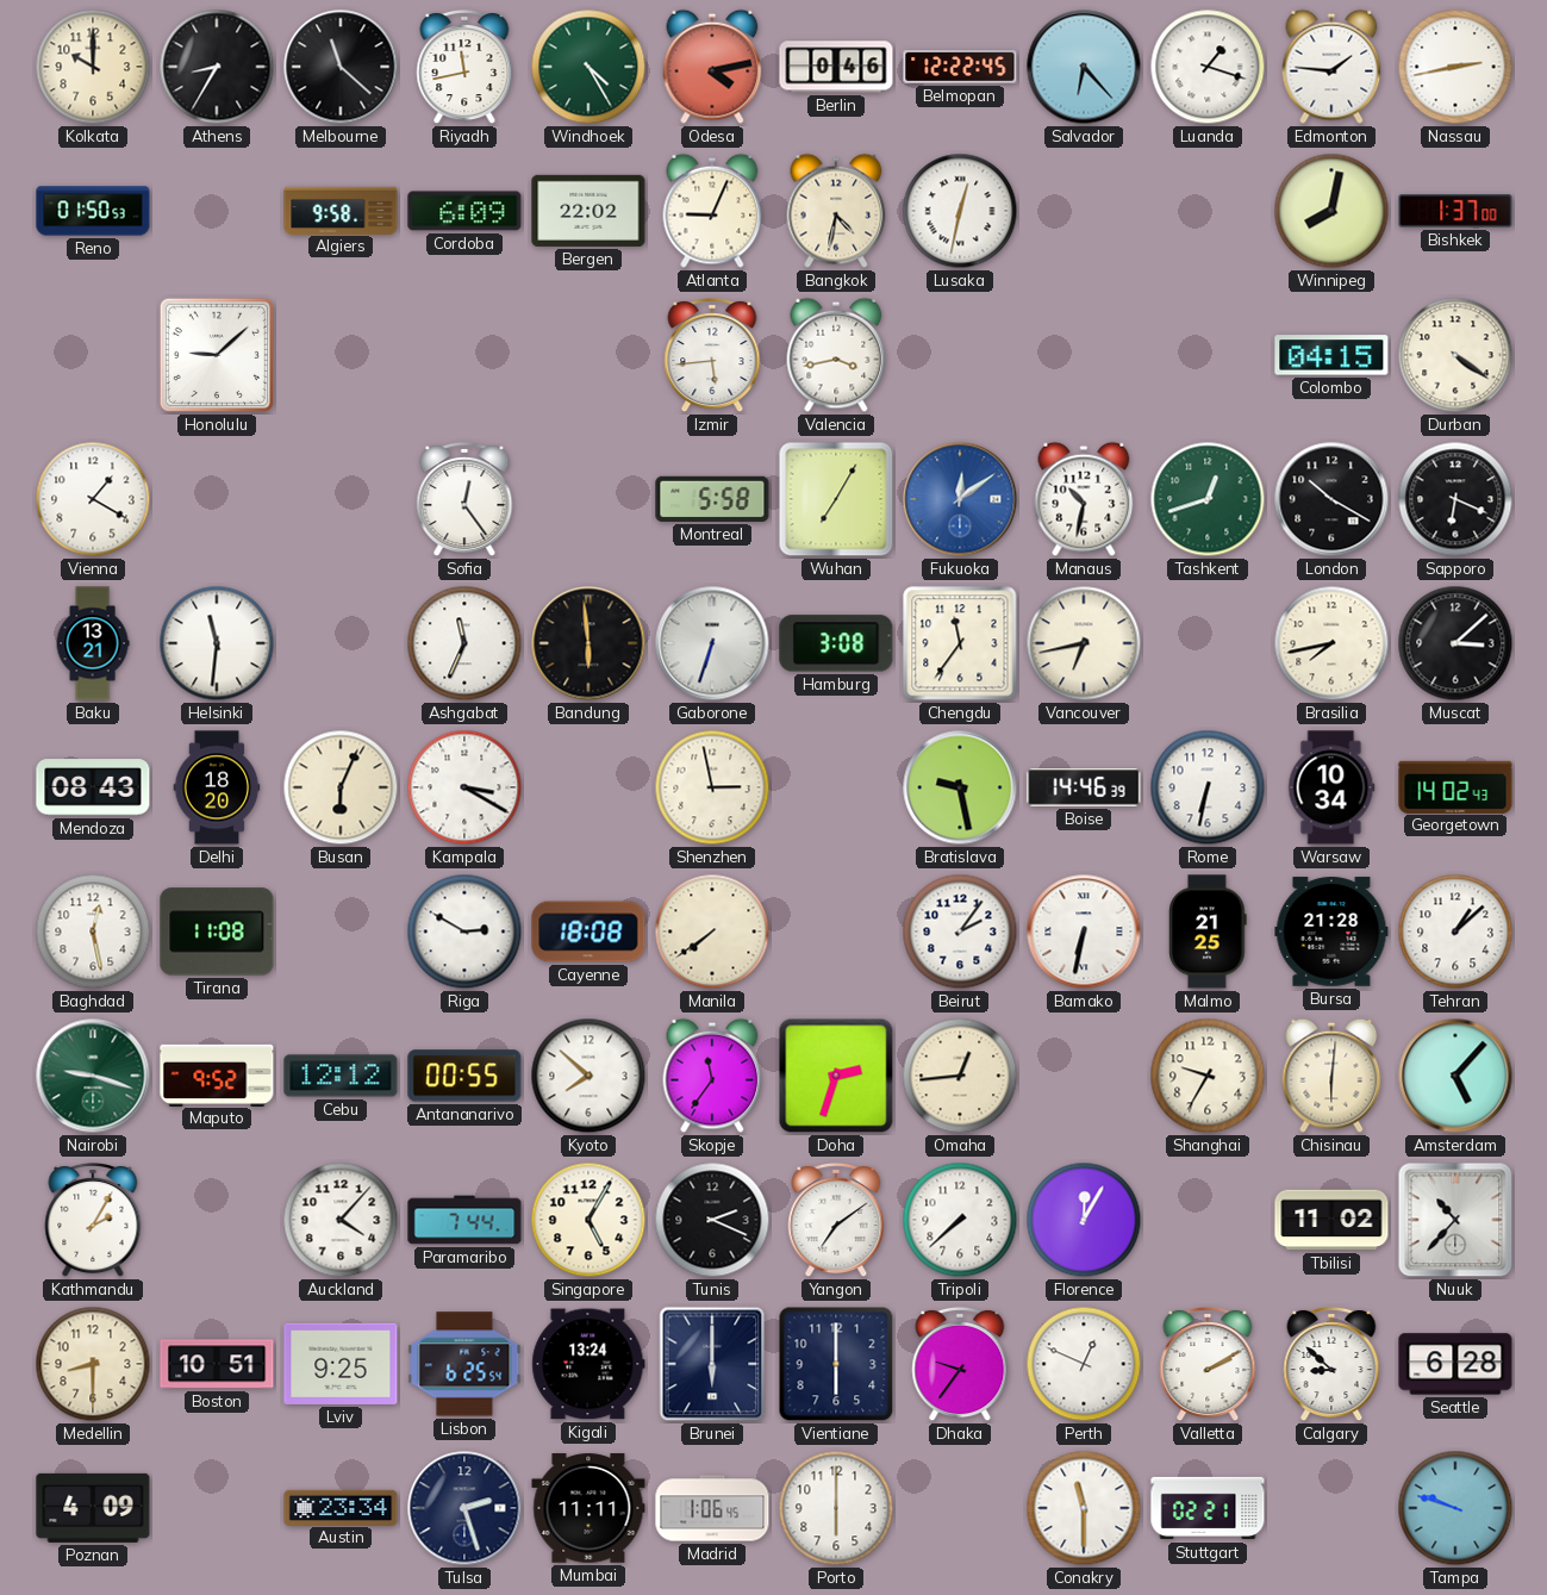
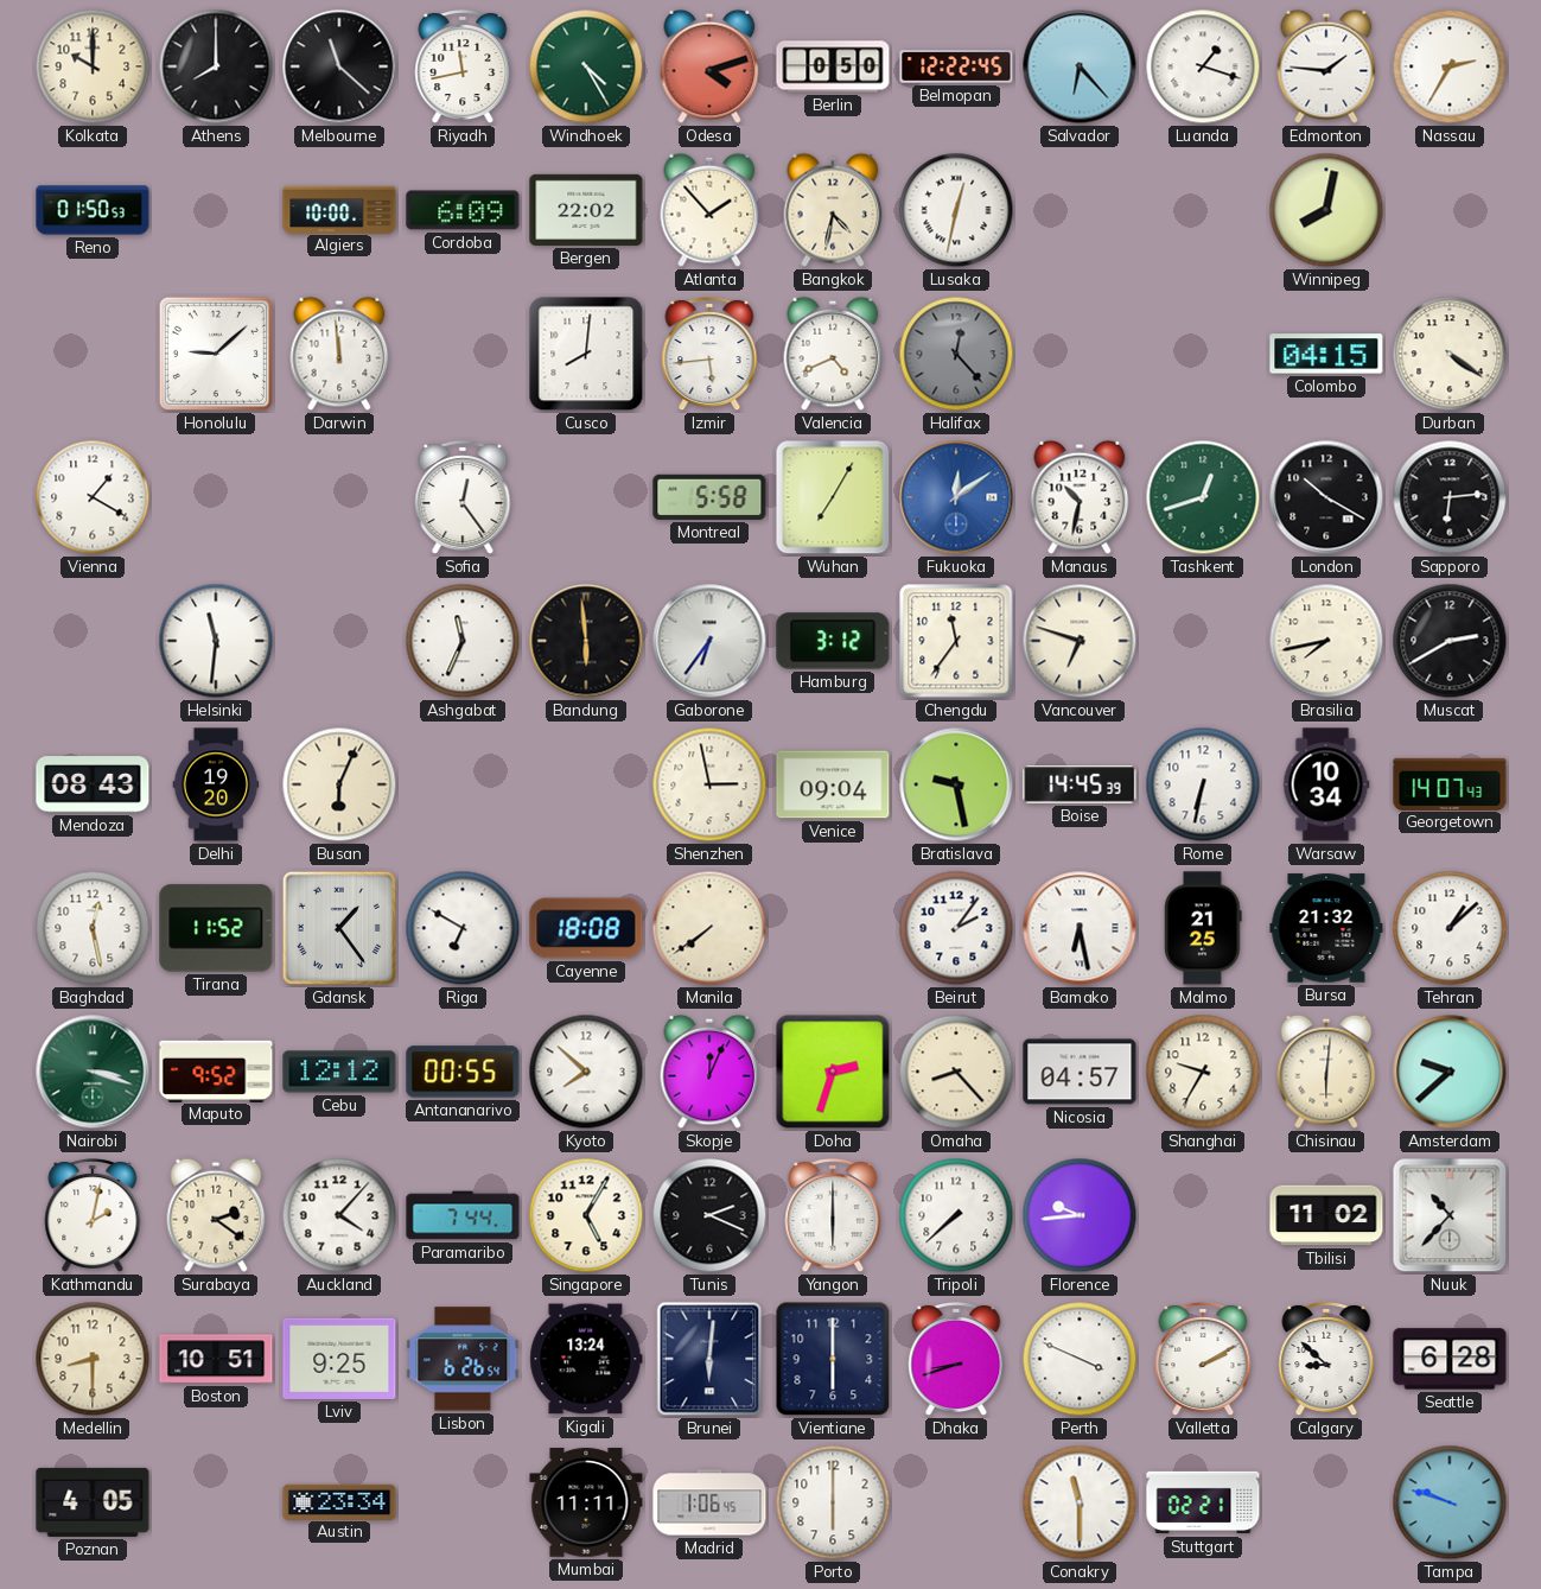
Athens: 8:35 -> 8:00
Odesa: 4:13 -> 4:12
Berlin: 0:46 -> 0:50
Nassau: 2:43 -> 2:35
Algiers: 9:58 -> 10:00
Atlanta: 9:04 -> 1:53
Bishkek: 1:37 -> none
Darwin: none -> 11:59
Cusco: none -> 8:01
Valencia: 3:43 -> 4:41
Halifax: none -> 12:23
Sapporo: 6:19 -> 6:14
Baku: 13:21 -> none
Gaborone: 6:33 -> 6:36
Hamburg: 3:08 -> 3:12
Vancouver: 6:43 -> 6:48
Muscat: 3:08 -> 2:40
Delhi: 18:20 -> 19:20
Kampala: 3:20 -> none
Venice: none -> 09:04
Boise: 14:46 -> 14:45
Georgetown: 14:02 -> 14:07
Tirana: 11:08 -> 11:52
Gdansk: none -> 1:24
Riga: 2:50 -> 6:50
Bamako: 6:32 -> 6:28
Bursa: 21:28 -> 21:32
Nairobi: 9:18 -> 3:18
Skopje: 11:36 -> 12:04
Omaha: 12:44 -> 8:23
Nicosia: none -> 04:57
Amsterdam: 5:07 -> 9:38
Kathmandu: 2:05 -> 2:02
Surabaya: none -> 2:21
Yangon: 7:09 -> 6:00
Florence: 12:05 -> 9:44
Lisbon: 6:25 -> 6:26
Brunei: 6:00 -> 6:01
Dhaka: 9:36 -> 8:42
Perth: 12:49 -> 3:49
Poznan: 4:09 -> 4:05
Tulsa: 2:27 -> none
